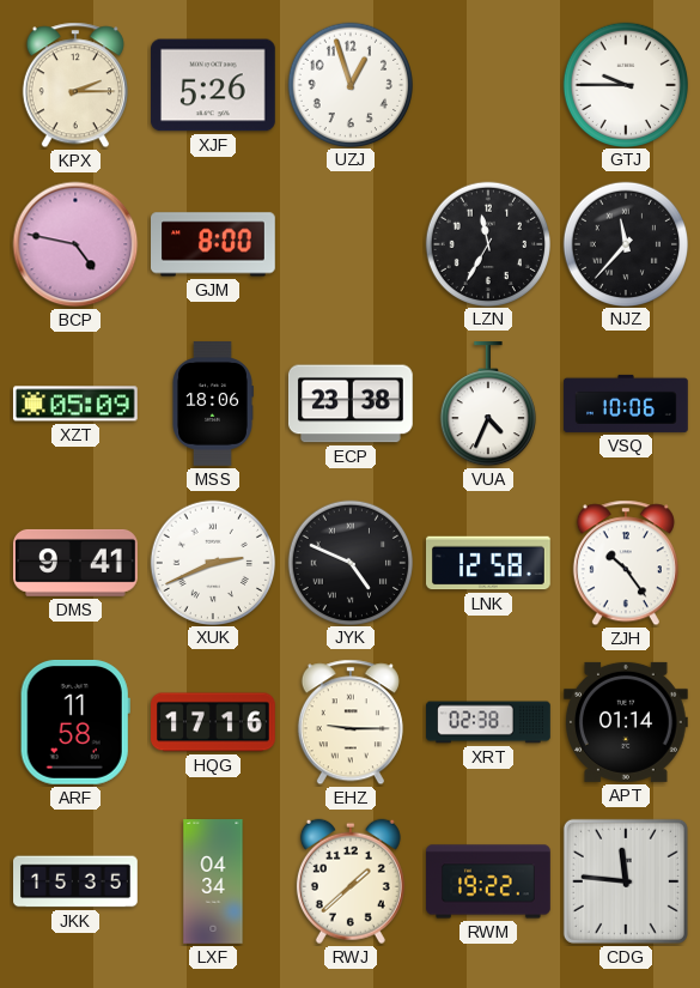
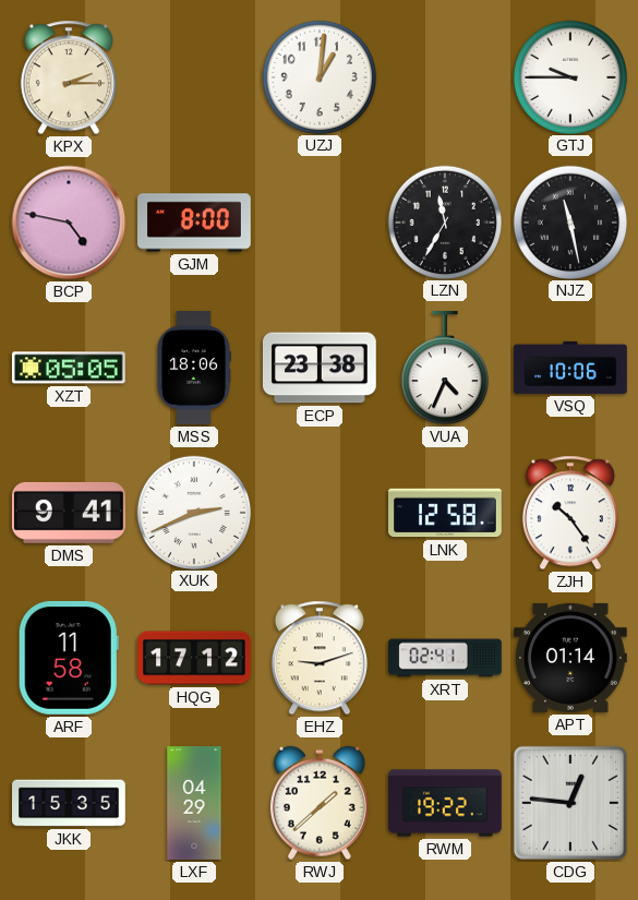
XJF: 5:26 -> none
UZJ: 12:57 -> 1:01
NJZ: 11:37 -> 11:28
XZT: 05:09 -> 05:05
JYK: 4:49 -> none
HQG: 17:16 -> 17:12
EHZ: 9:15 -> 9:12
XRT: 02:38 -> 02:41
LXF: 04:34 -> 04:29
CDG: 11:46 -> 12:46
